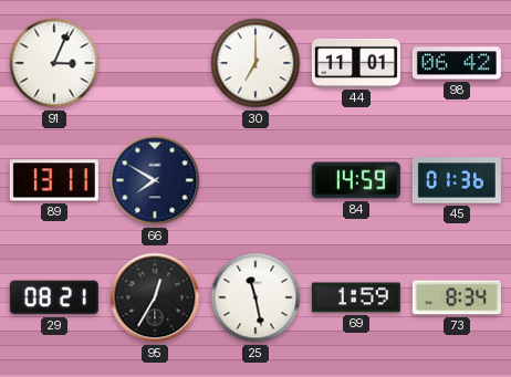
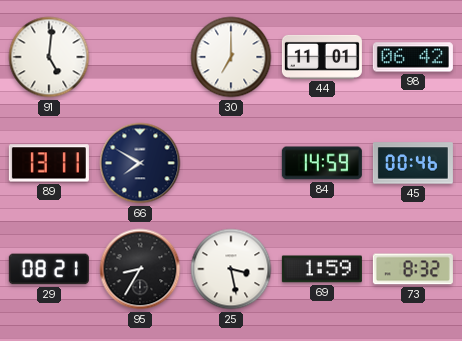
91: 3:04 -> 5:01
45: 01:36 -> 00:46
95: 12:35 -> 8:35
25: 11:28 -> 3:28
73: 8:34 -> 8:32
